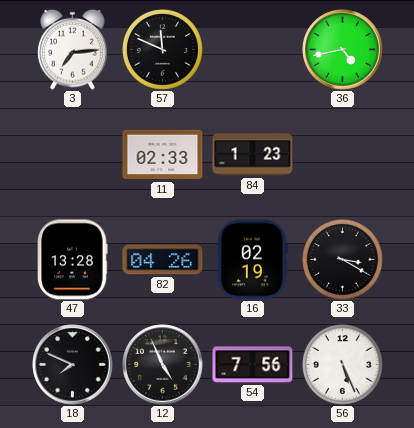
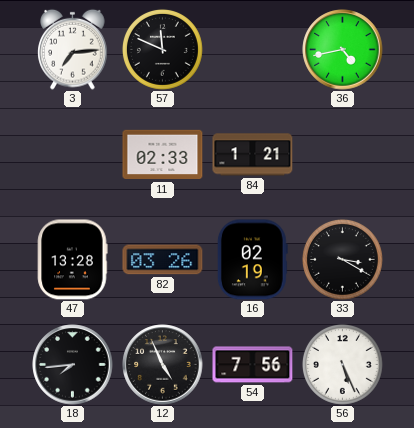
84: 1:23 -> 1:21
82: 04:26 -> 03:26
18: 7:49 -> 7:44
